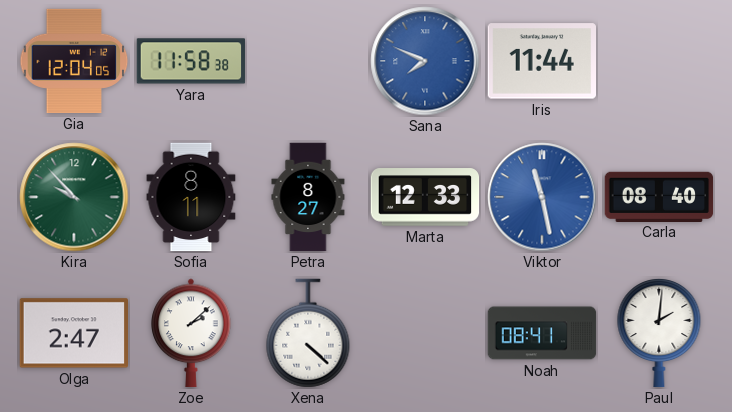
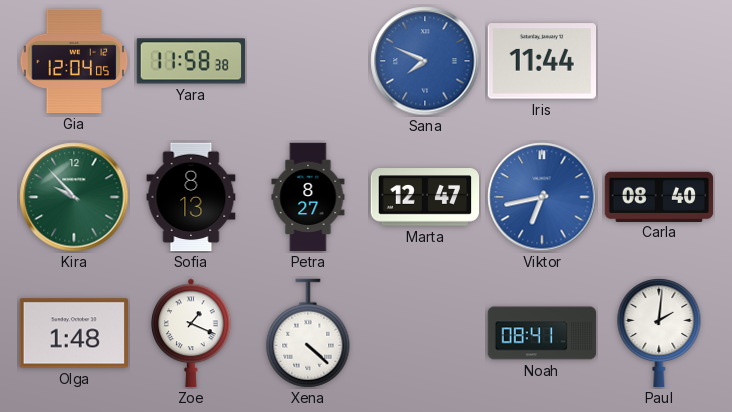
Sofia: 8:11 -> 8:13
Marta: 12:33 -> 12:47
Viktor: 11:28 -> 6:43
Olga: 2:47 -> 1:48
Zoe: 2:08 -> 1:19
